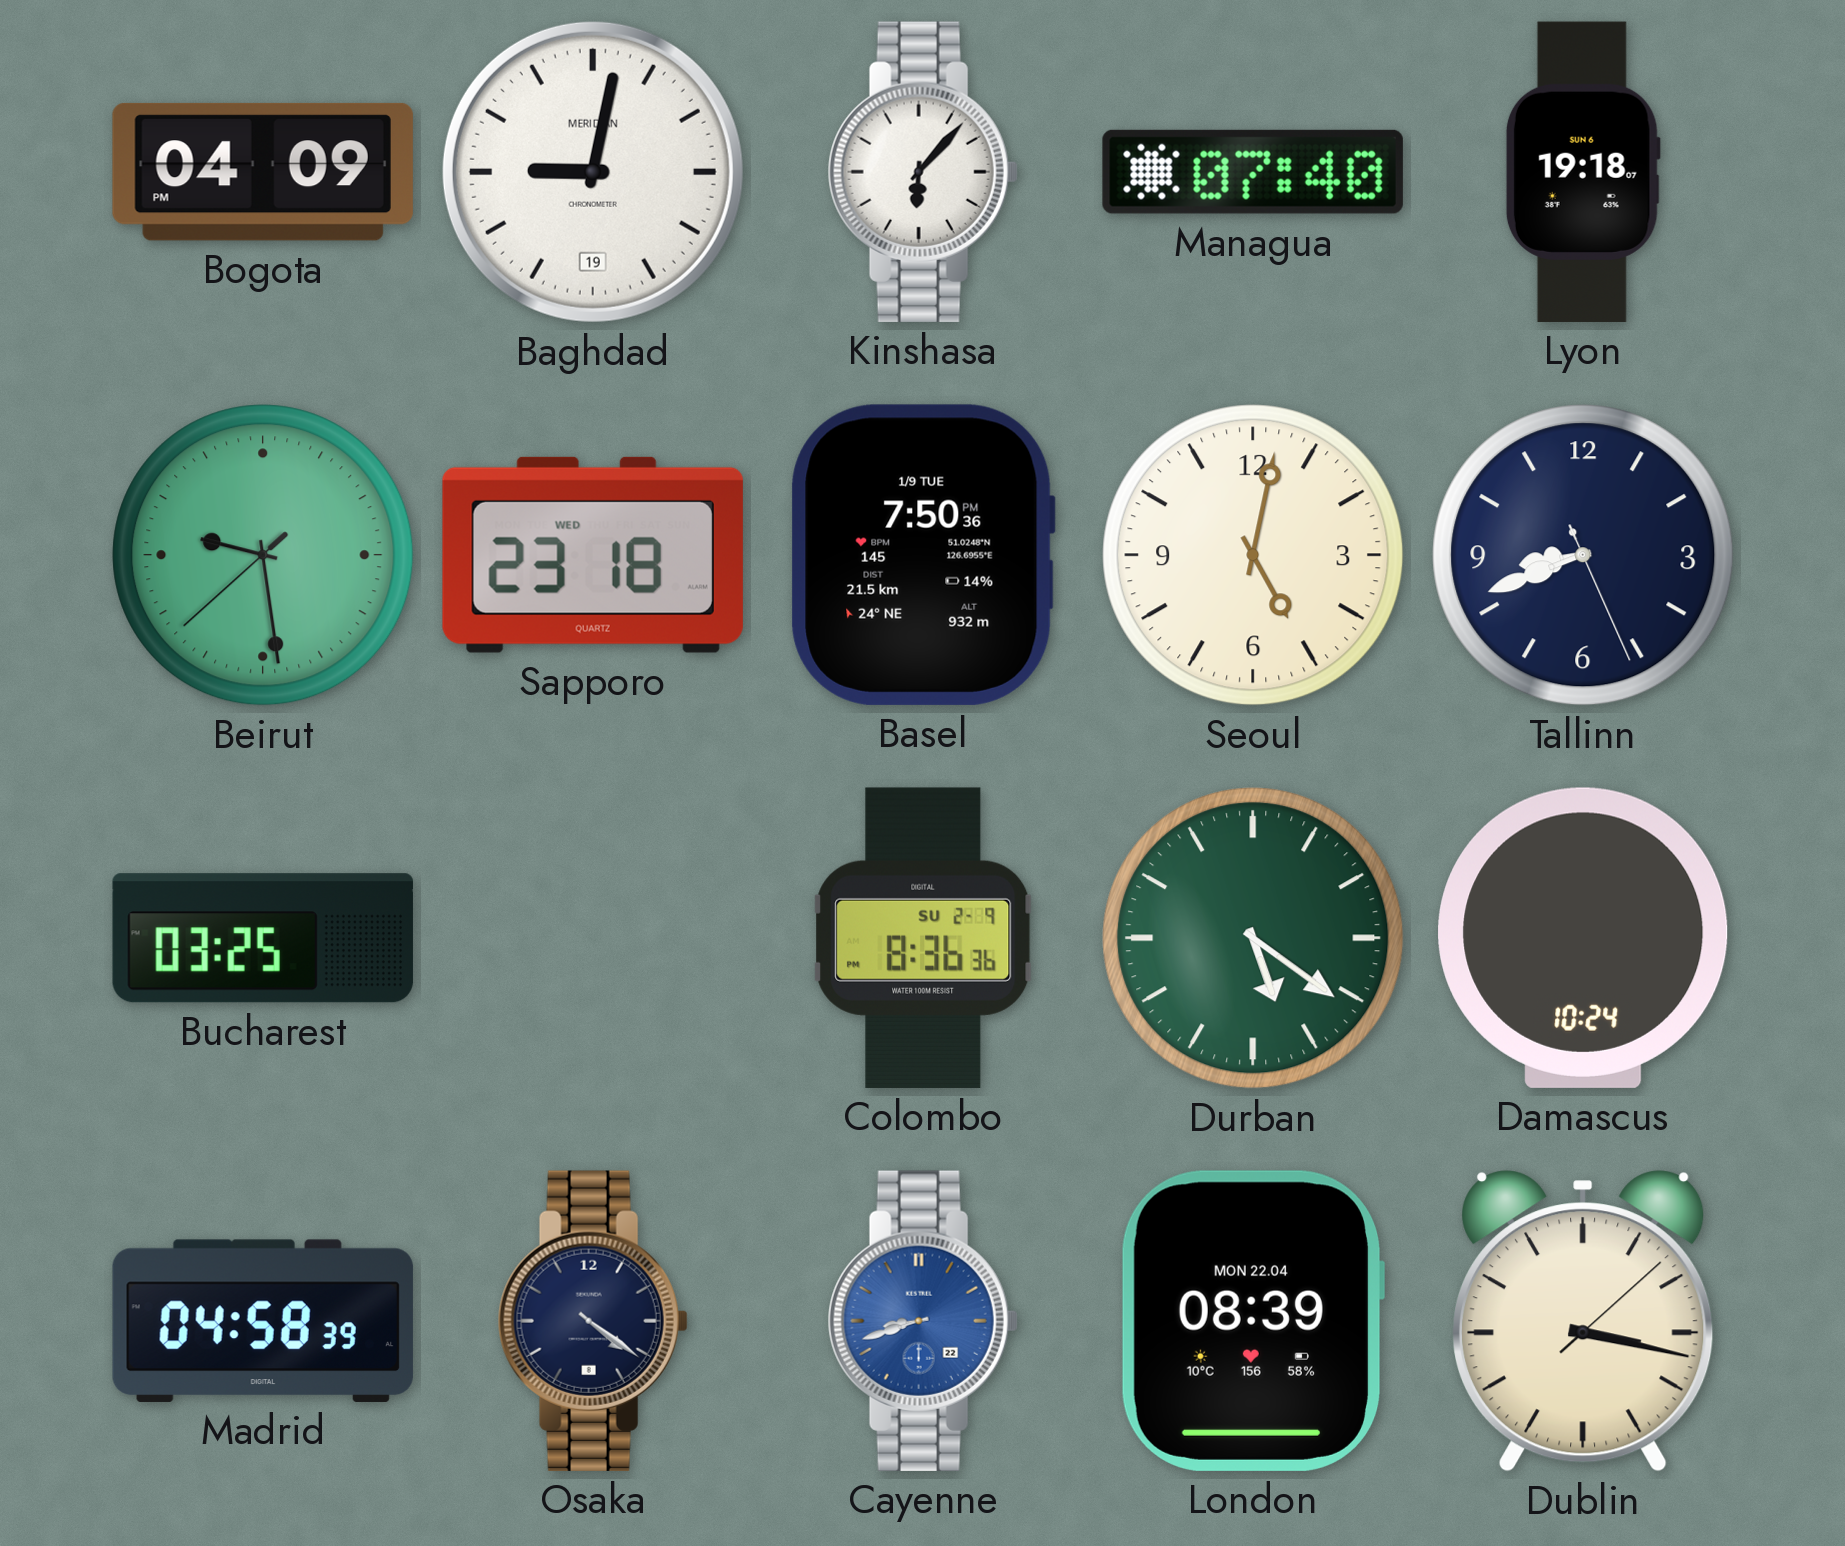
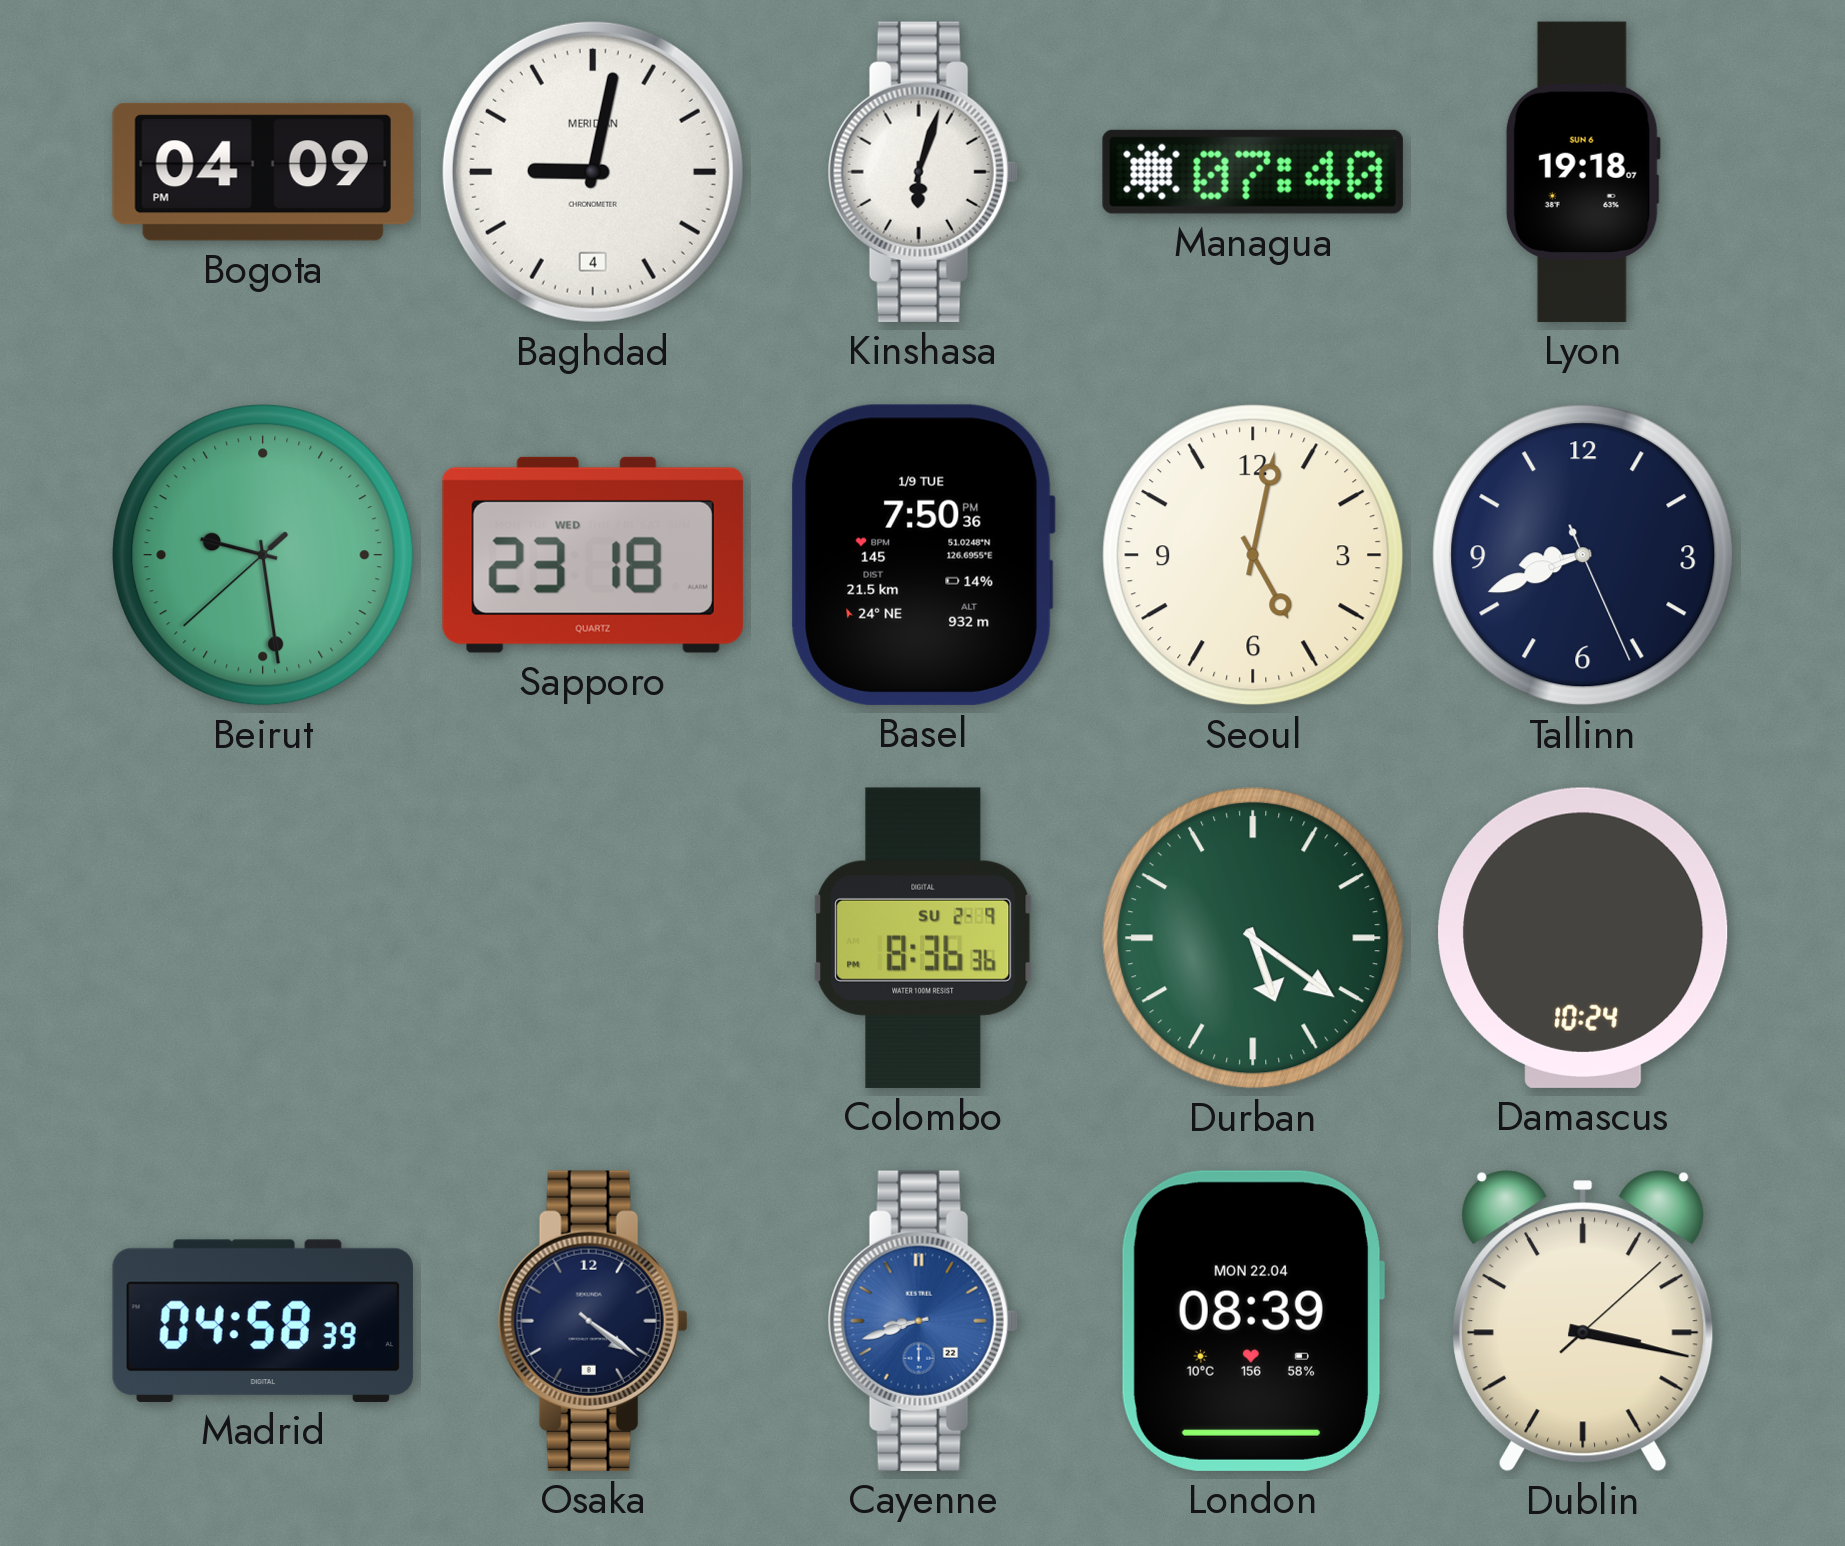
Baghdad date: 19 -> 4
Kinshasa: 6:07 -> 6:03
Bucharest: 03:25 -> none
